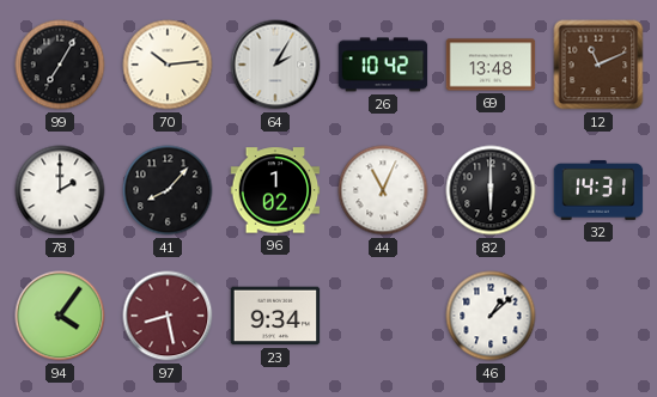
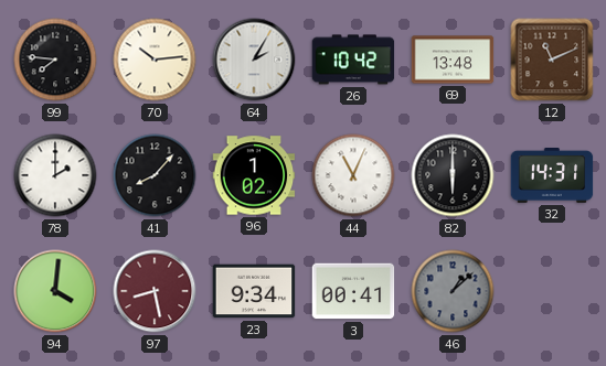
99: 7:05 -> 7:46
94: 4:06 -> 4:01
3: none -> 00:41
46 dial: white -> grey
